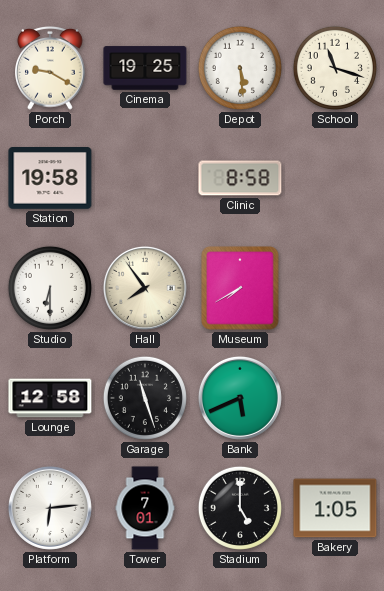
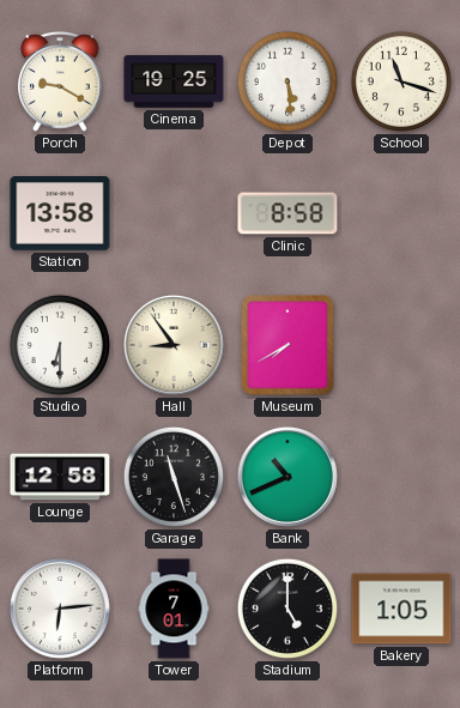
Station: 19:58 -> 13:58
Hall: 7:54 -> 8:54
Bank: 5:41 -> 10:41
